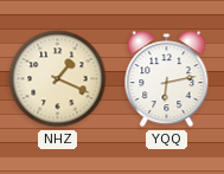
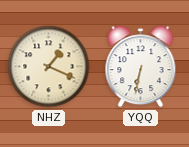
YQQ: 6:13 -> 6:32
